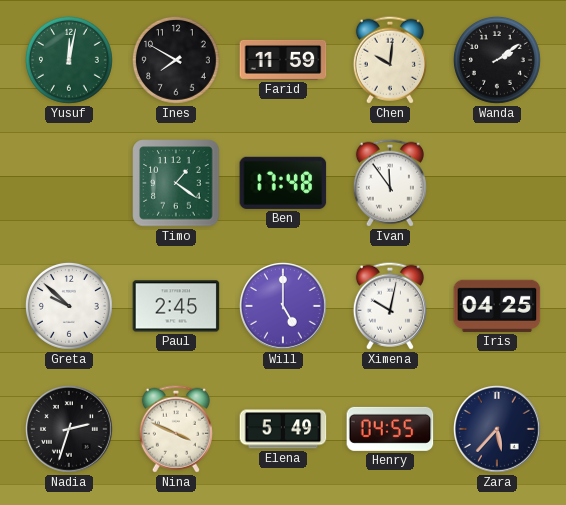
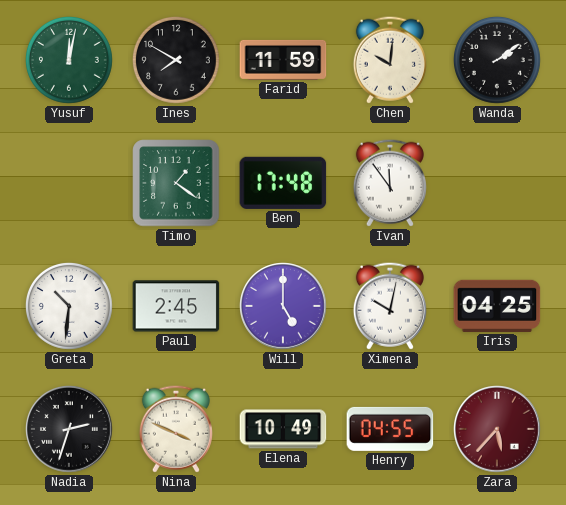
Greta: 9:52 -> 10:31
Elena: 5:49 -> 10:49
Zara dial: navy -> burgundy
